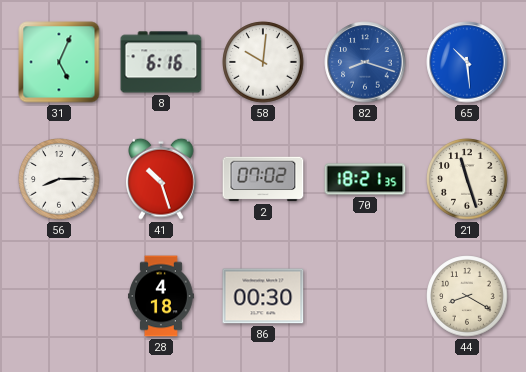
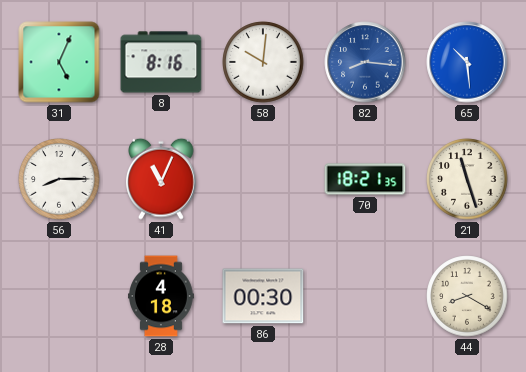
8: 6:16 -> 8:16
82: 8:18 -> 8:16
41: 10:27 -> 11:04
2: 07:02 -> none
